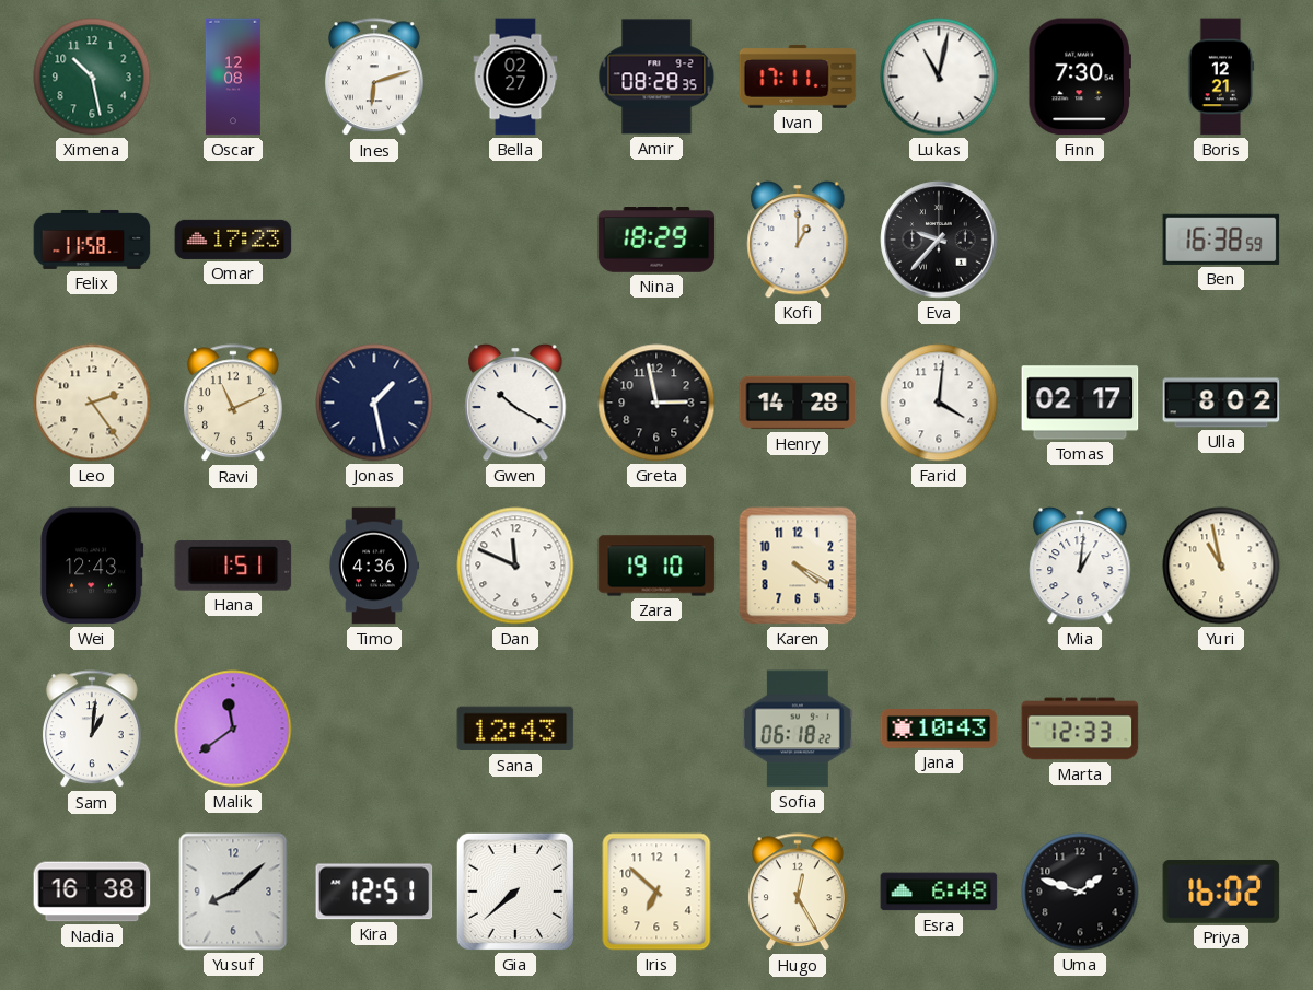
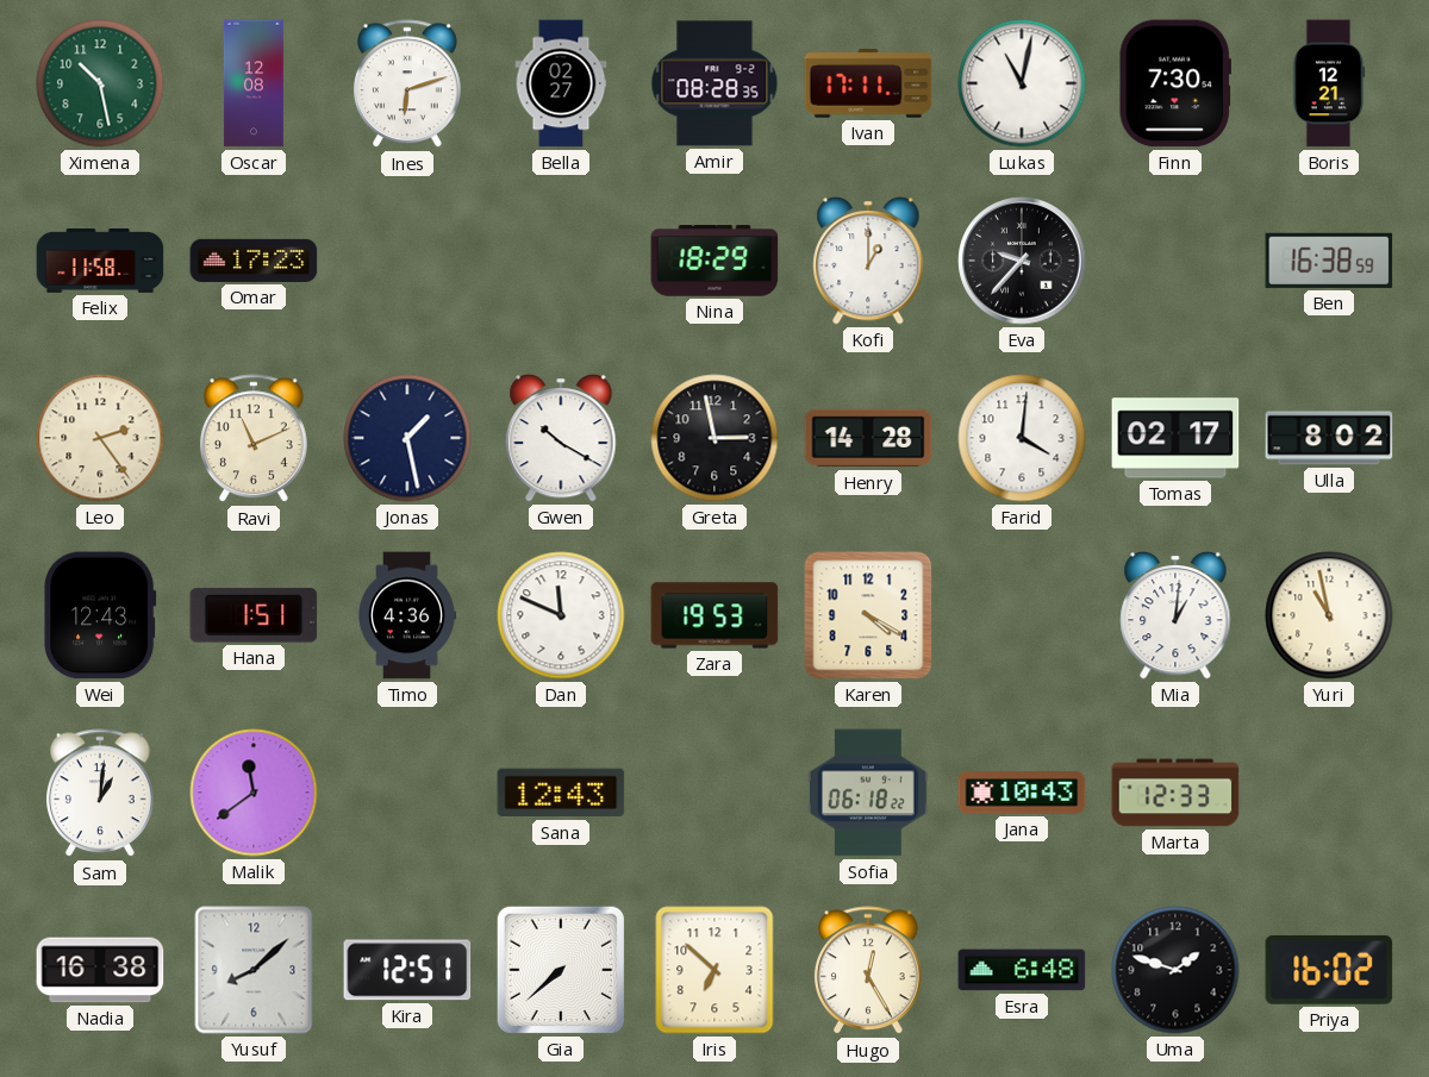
Zara: 19:10 -> 19:53
